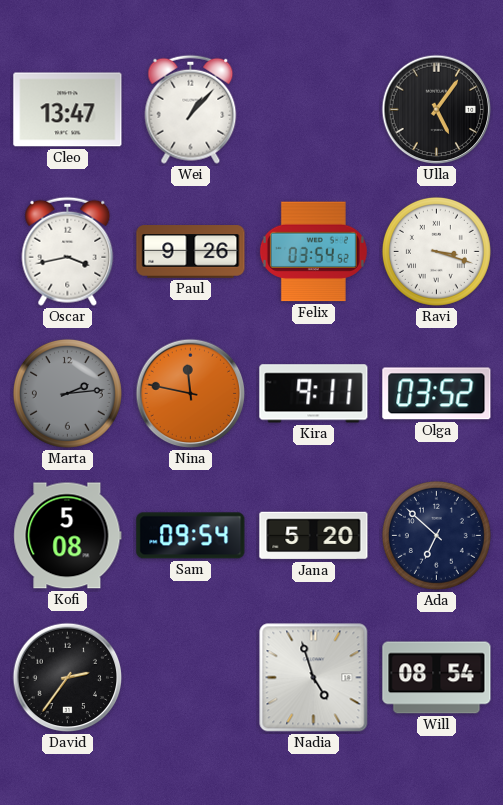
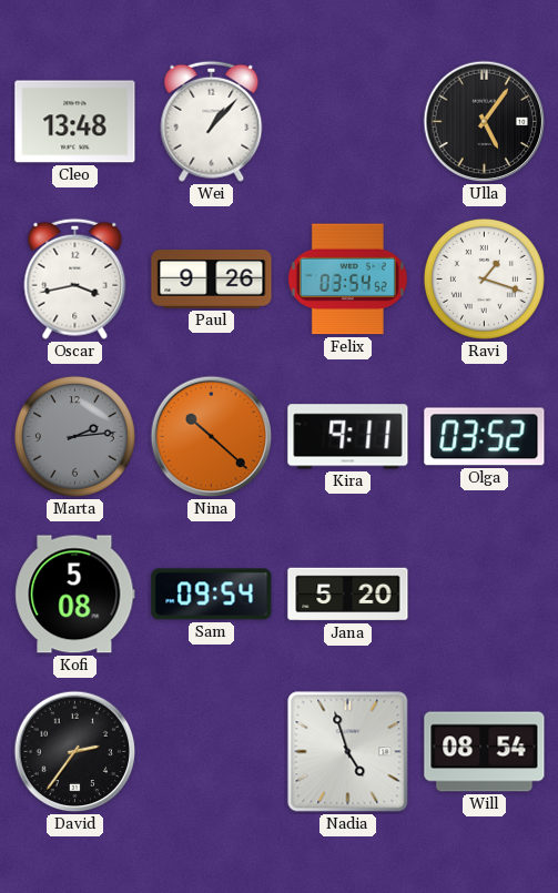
Cleo: 13:47 -> 13:48
Ravi: 3:18 -> 1:18
Nina: 11:47 -> 10:22
Ada: 6:52 -> none
